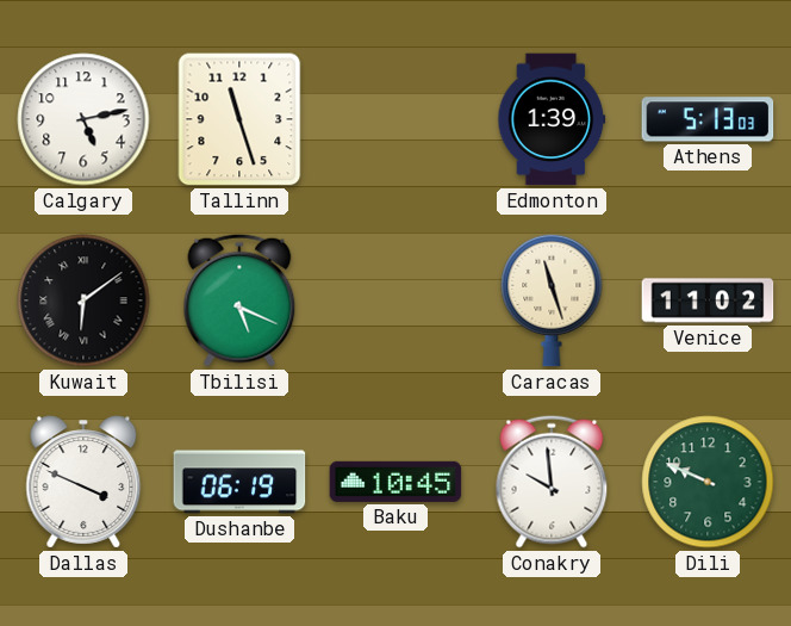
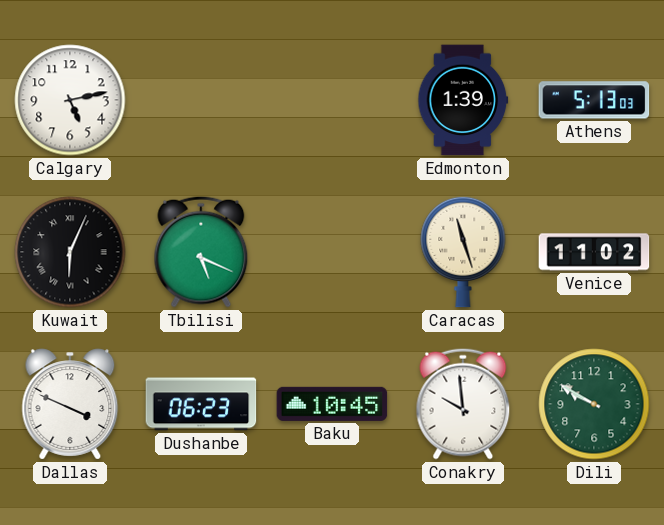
Tallinn: 11:27 -> none
Kuwait: 6:09 -> 6:04
Dushanbe: 06:19 -> 06:23
Dili: 9:49 -> 9:50
